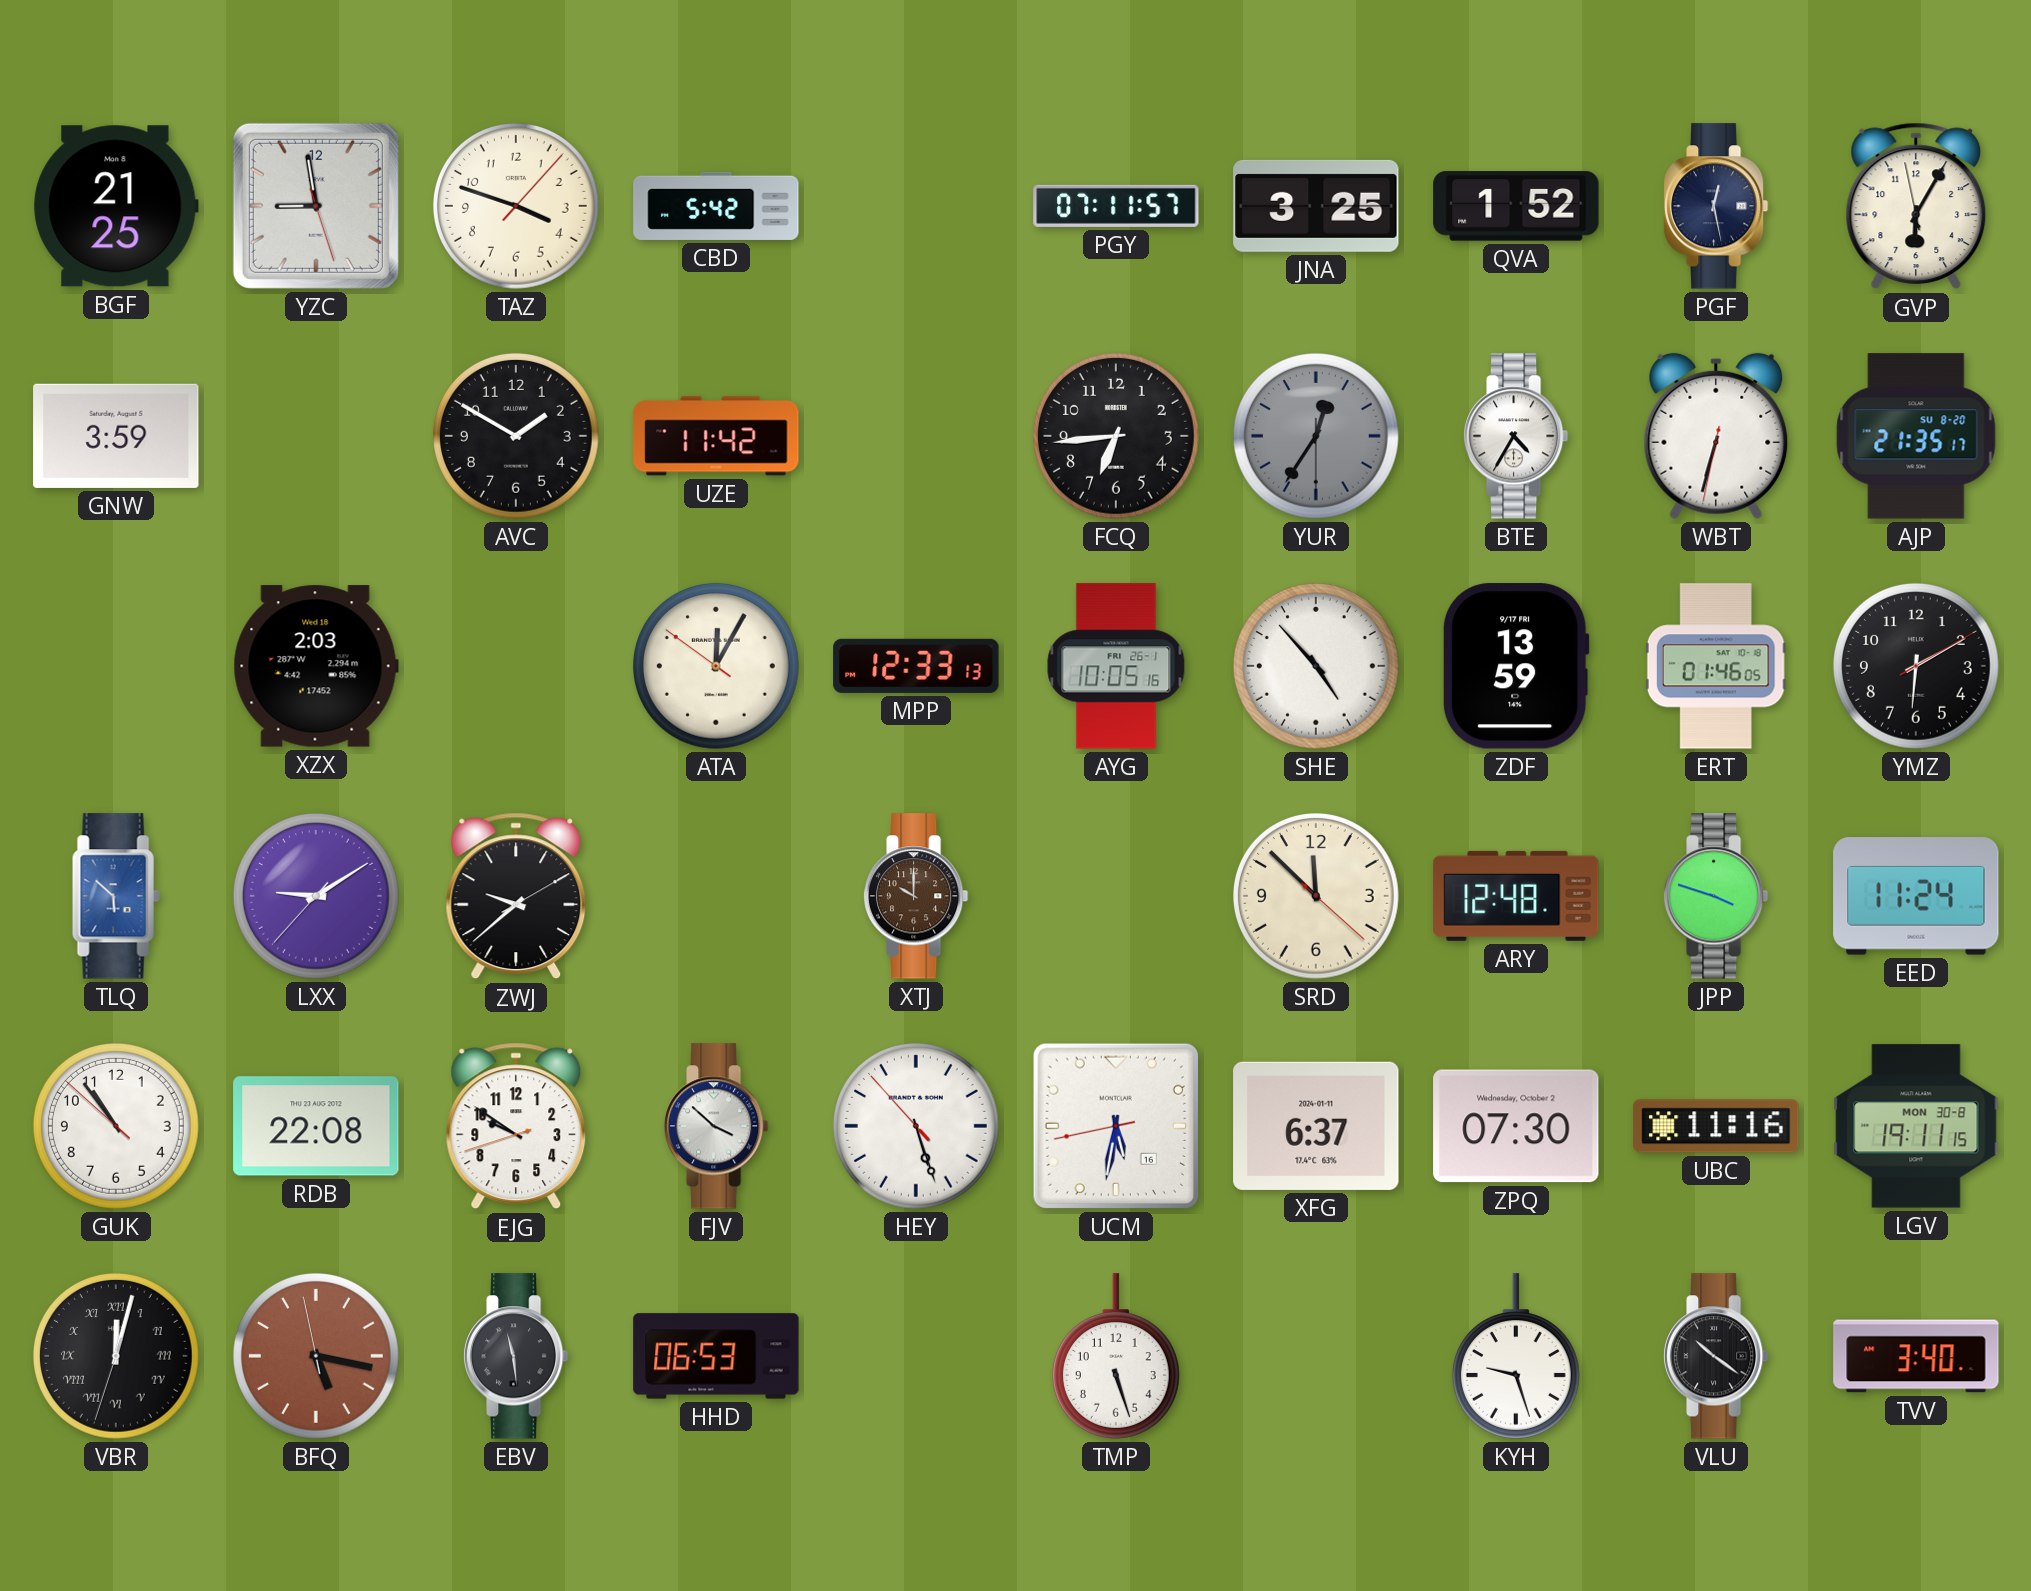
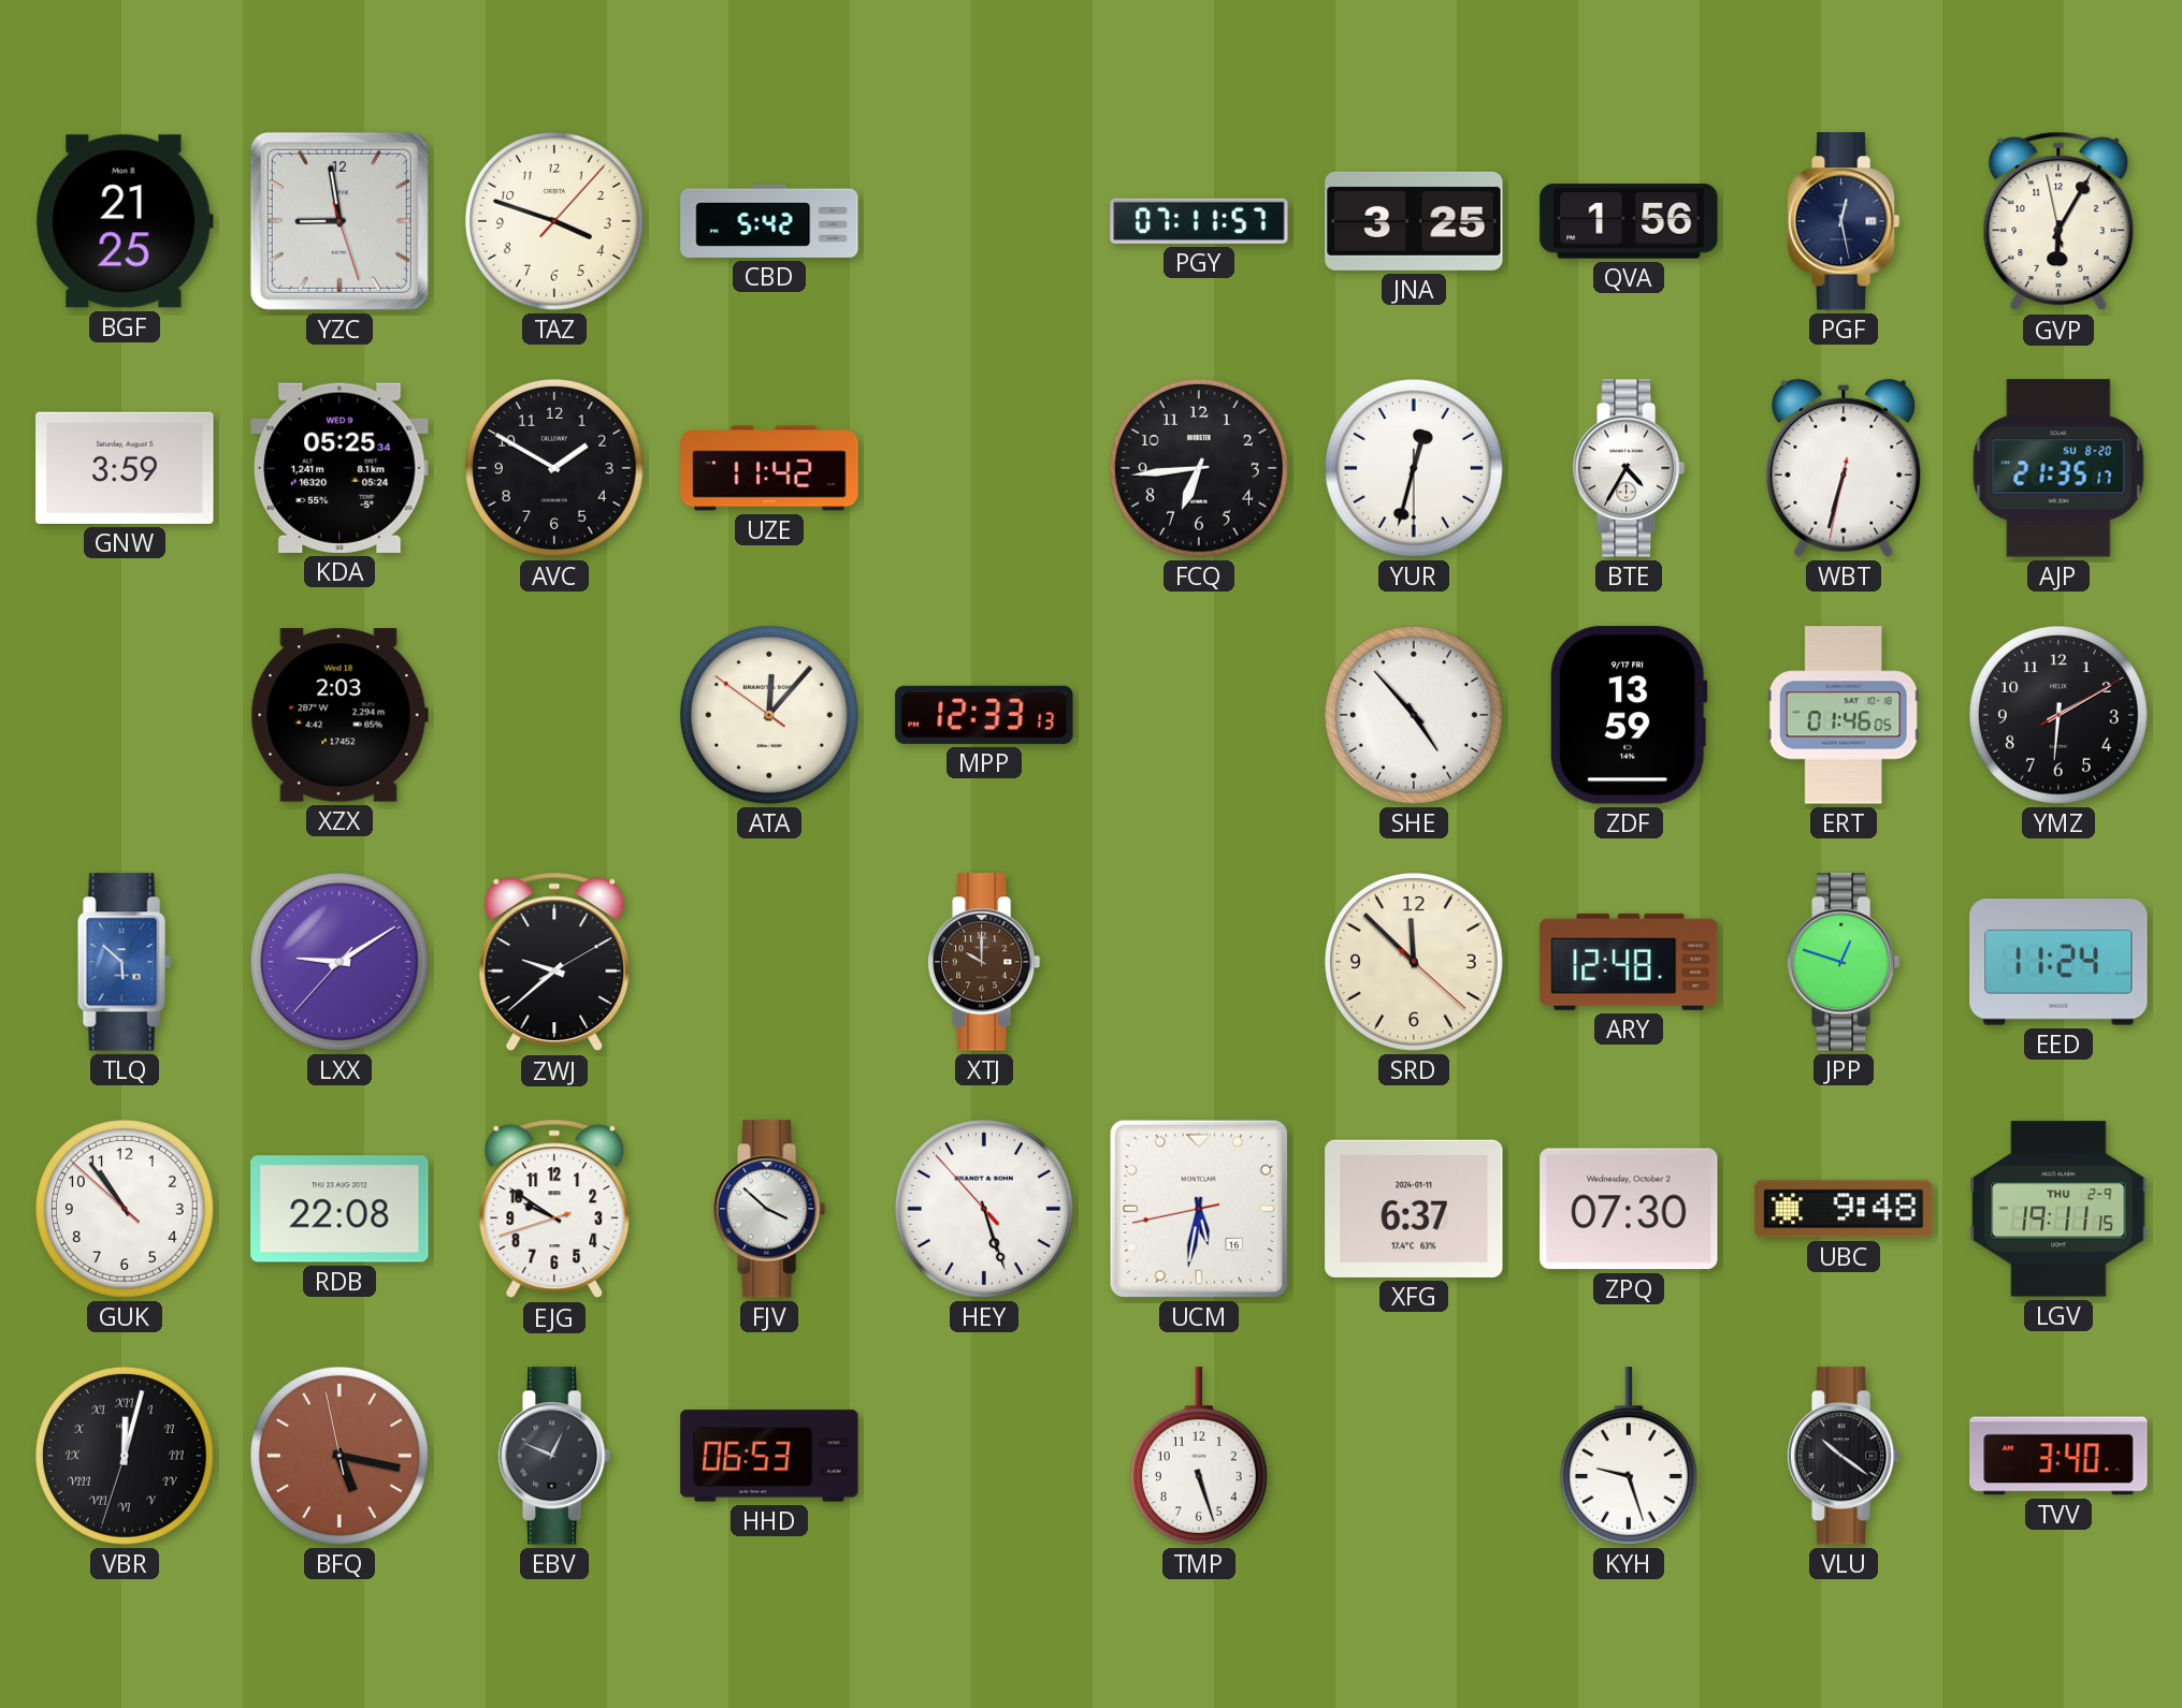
QVA: 1:52 -> 1:56
KDA: none -> 05:25
YUR: 12:35 -> 12:32
YUR dial: grey -> white
ATA: 12:04 -> 12:06
AYG: 10:05 -> none
JPP: 3:48 -> 12:48
UBC: 11:16 -> 9:48
LGV date: MON 30-8 -> THU 2-9
EBV: 11:29 -> 12:49
